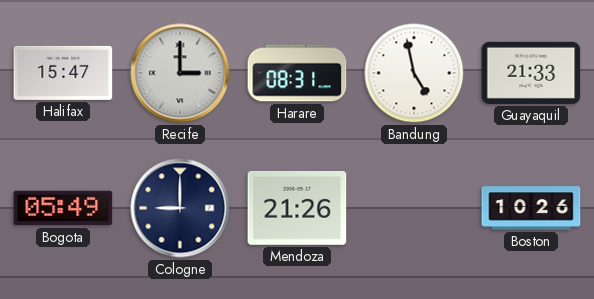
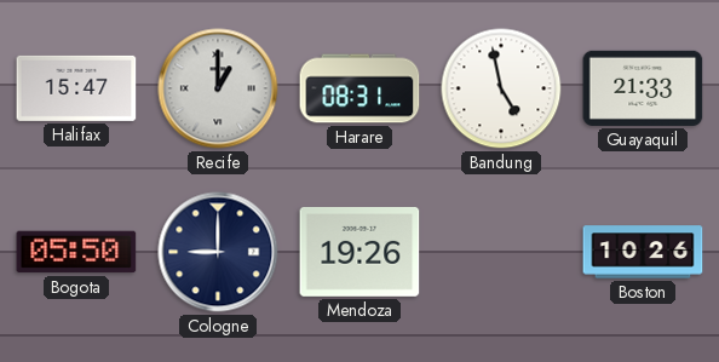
Recife: 3:00 -> 1:00
Bogota: 05:49 -> 05:50
Mendoza: 21:26 -> 19:26
